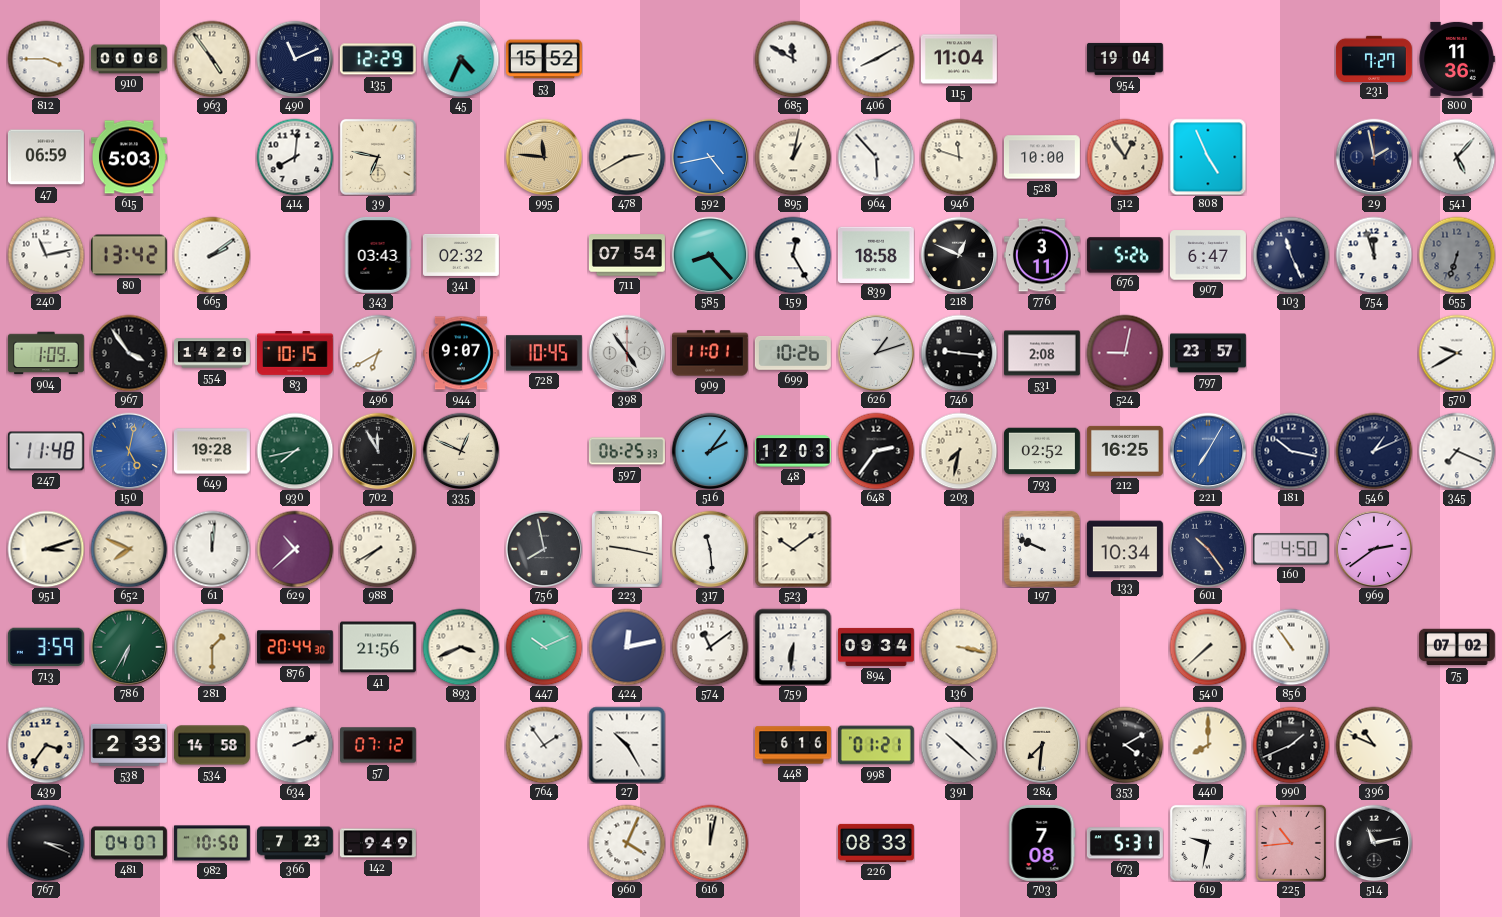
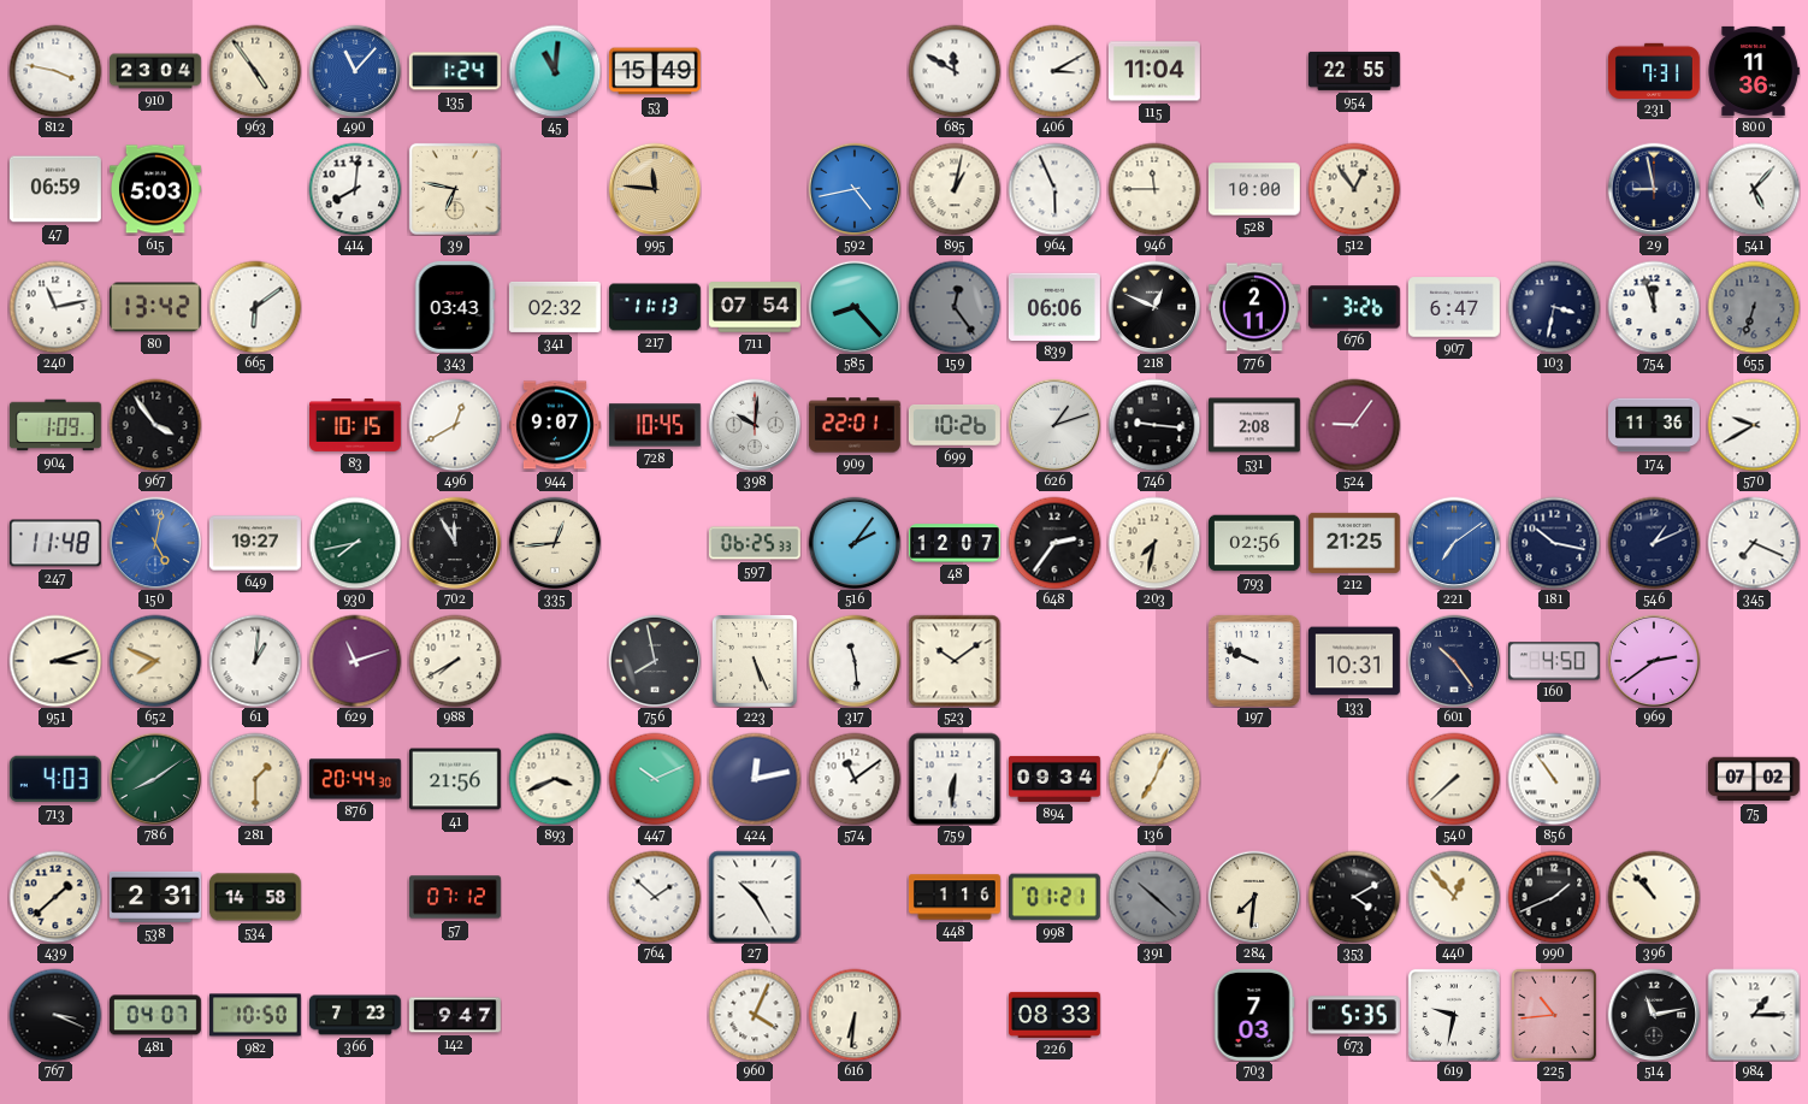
812: 3:45 -> 3:47
910: 00:06 -> 23:04
490: 11:11 -> 11:07
490 dial: navy -> blue
135: 12:29 -> 1:24
45: 4:34 -> 11:01
53: 15:52 -> 15:49
406: 8:10 -> 3:10
954: 19:04 -> 22:55
231: 7:27 -> 7:31
478: 2:40 -> none
964: 5:53 -> 5:56
946: 11:48 -> 11:45
808: 4:56 -> none
29: 1:58 -> 8:58
665: 2:09 -> 6:09
217: none -> 11:13
159: 12:25 -> 12:24
159 dial: white -> grey
839: 18:58 -> 06:06
776: 3:11 -> 2:11
676: 5:26 -> 3:26
103: 11:26 -> 3:32
554: 14:20 -> none
496: 6:40 -> 12:40
398: 4:54 -> 10:01
909: 11:01 -> 22:01
524: 9:02 -> 9:06
797: 23:57 -> none
174: none -> 11:36
649: 19:28 -> 19:27
335: 12:49 -> 12:44
48: 12:03 -> 12:07
793: 02:52 -> 02:56
212: 16:25 -> 21:25
221: 7:05 -> 7:09
61: 12:01 -> 1:01
629: 10:38 -> 11:12
223: 9:17 -> 5:26
133: 10:34 -> 10:31
713: 3:59 -> 4:03
786: 6:35 -> 8:09
136: 3:17 -> 7:04
439: 3:36 -> 1:38
538: 2:33 -> 2:31
634: 2:11 -> none
764: 1:54 -> 1:52
448: 6:16 -> 1:16
391 dial: white -> grey
440: 8:00 -> 12:53
396: 10:49 -> 10:53
142: 9:49 -> 9:47
616: 12:02 -> 6:31
703: 7:08 -> 7:03
673: 5:31 -> 5:35
984: none -> 1:15
